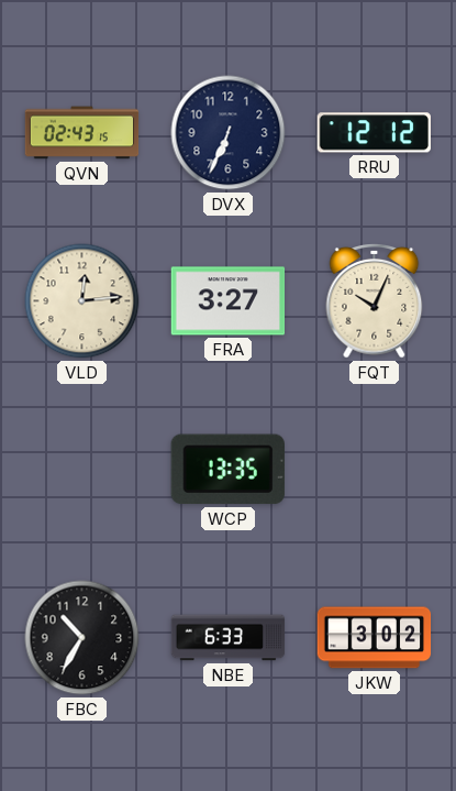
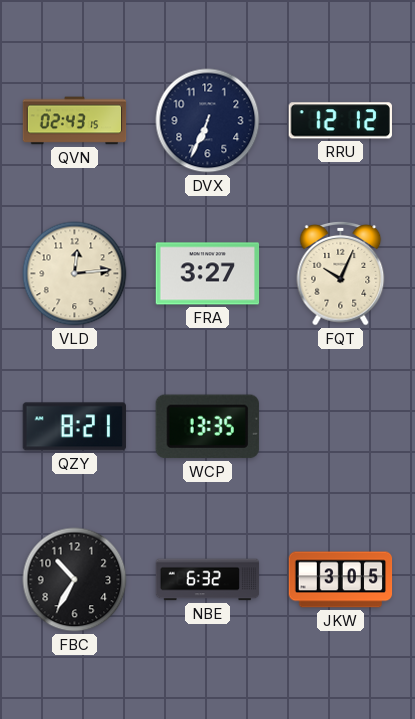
QZY: none -> 8:21
NBE: 6:33 -> 6:32
JKW: 3:02 -> 3:05
